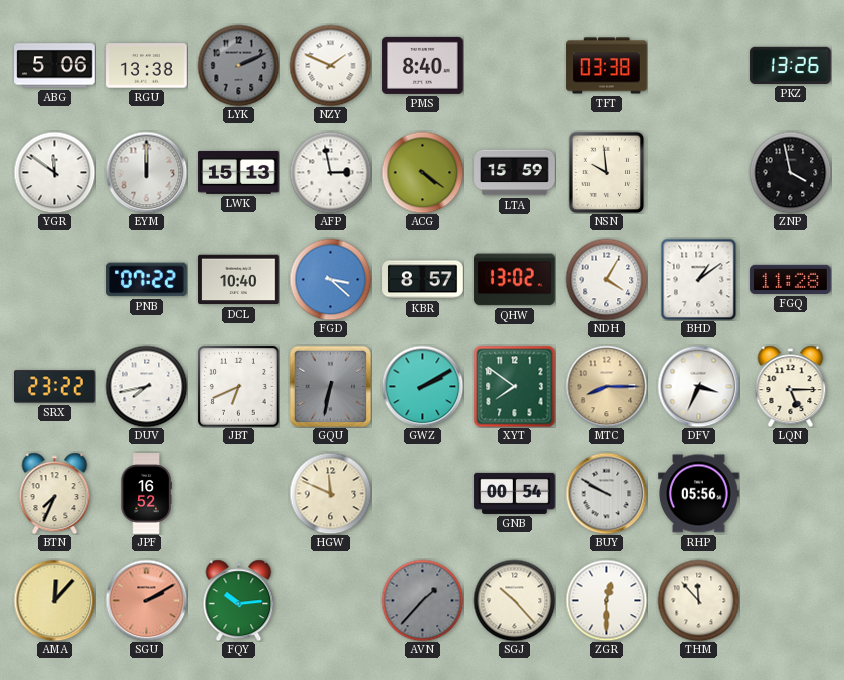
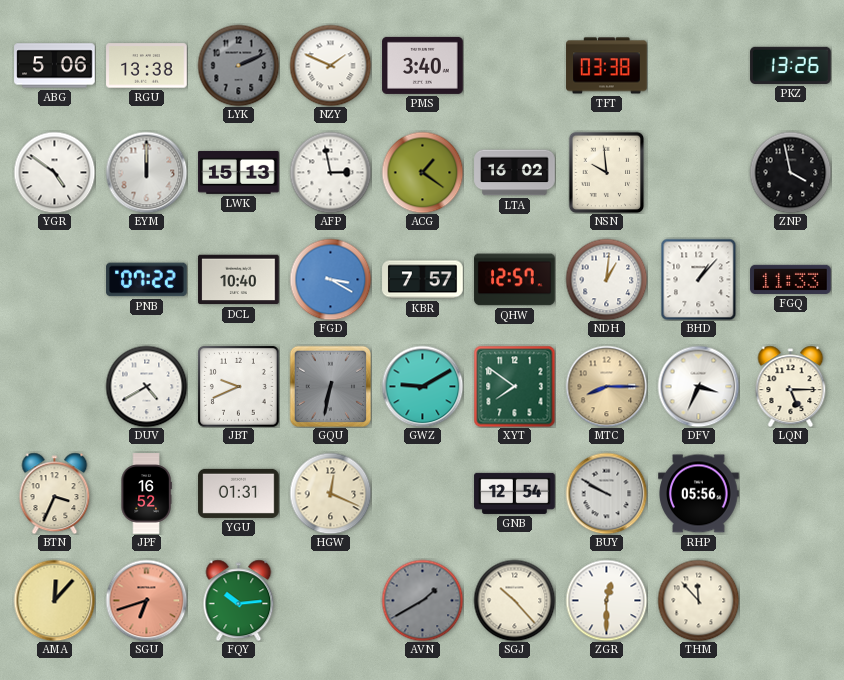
PMS: 8:40 -> 3:40
YGR: 11:51 -> 4:51
ACG: 4:21 -> 1:21
LTA: 15:59 -> 16:02
FGD: 3:22 -> 3:20
KBR: 8:57 -> 7:57
QHW: 13:02 -> 12:57
NDH: 4:05 -> 1:01
BHD: 1:09 -> 1:07
FGQ: 11:28 -> 11:33
SRX: 23:22 -> none
DUV: 7:43 -> 4:40
JBT: 6:41 -> 9:41
GWZ: 2:10 -> 9:10
BTN: 7:34 -> 3:34
YGU: none -> 01:31
HGW: 11:49 -> 12:19
GNB: 00:54 -> 12:54
SGU: 2:10 -> 6:42
AVN: 1:37 -> 1:40
